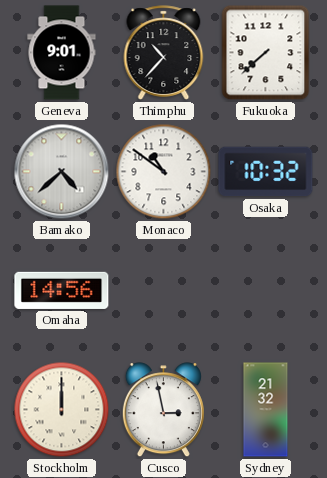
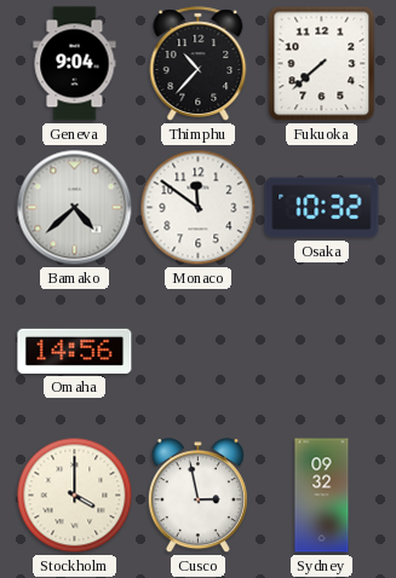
Geneva: 9:01 -> 9:04
Monaco: 10:51 -> 11:51
Stockholm: 12:00 -> 4:00
Sydney: 21:32 -> 09:32
